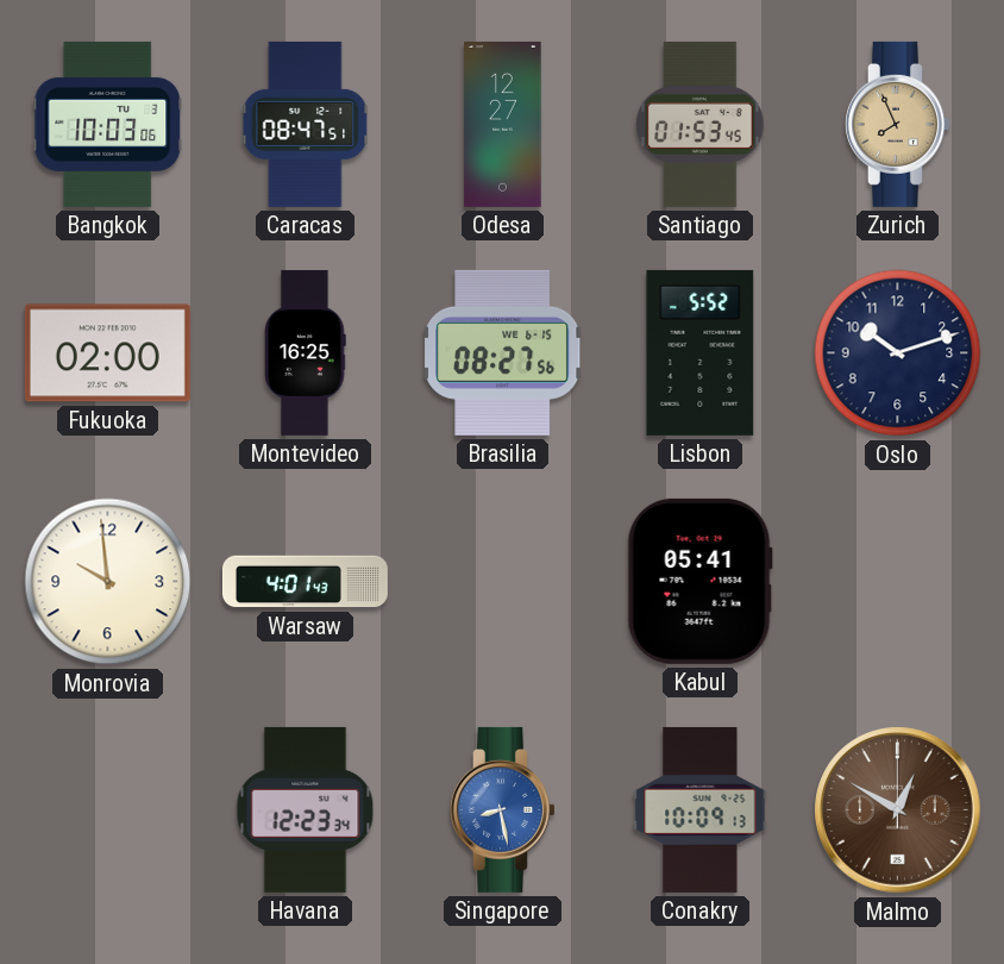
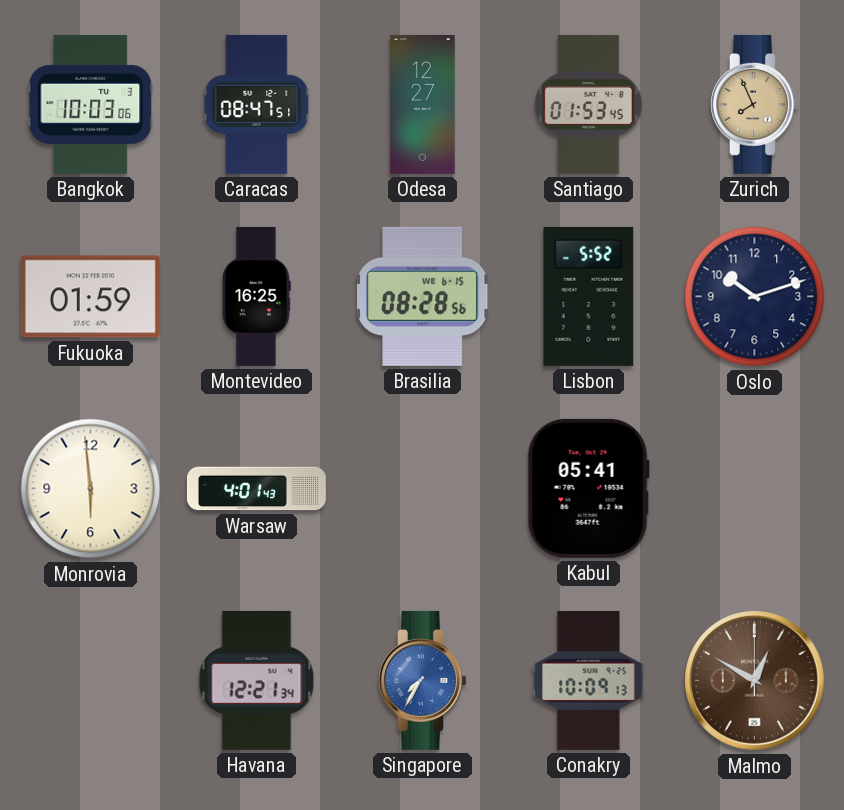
Fukuoka: 02:00 -> 01:59
Brasilia: 08:27 -> 08:28
Monrovia: 9:59 -> 5:59
Havana: 12:23 -> 12:21
Singapore: 8:28 -> 7:35
